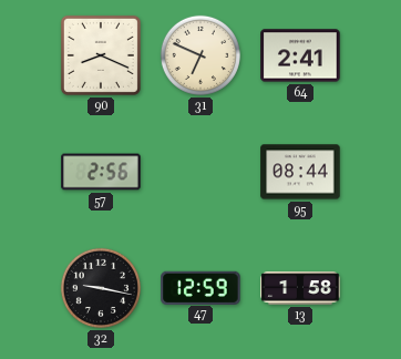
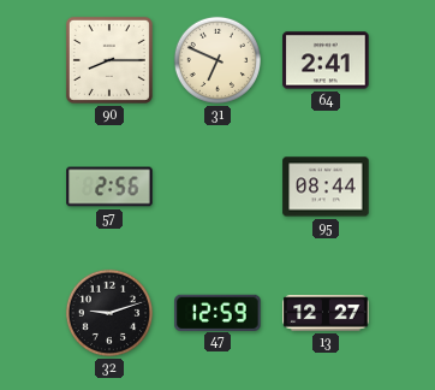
90: 8:19 -> 8:15
32: 9:17 -> 9:12
13: 1:58 -> 12:27
